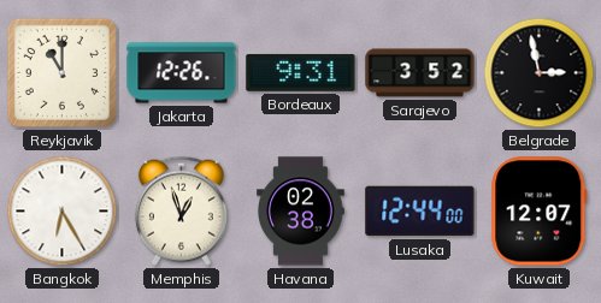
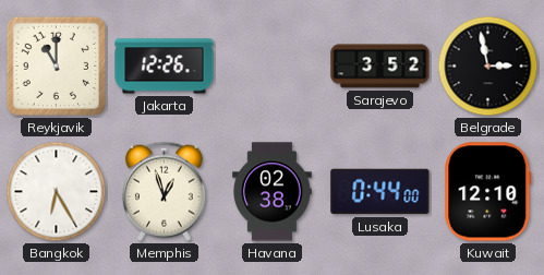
Bordeaux: 9:31 -> none
Lusaka: 12:44 -> 0:44
Kuwait: 12:07 -> 12:10
